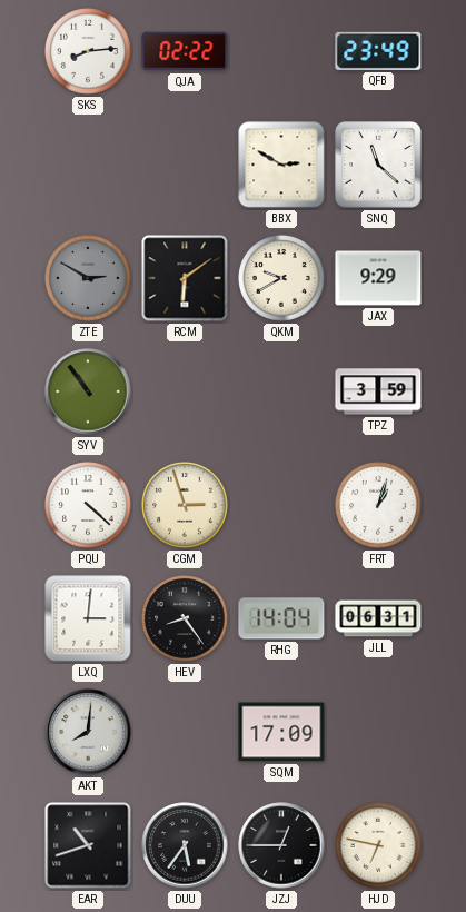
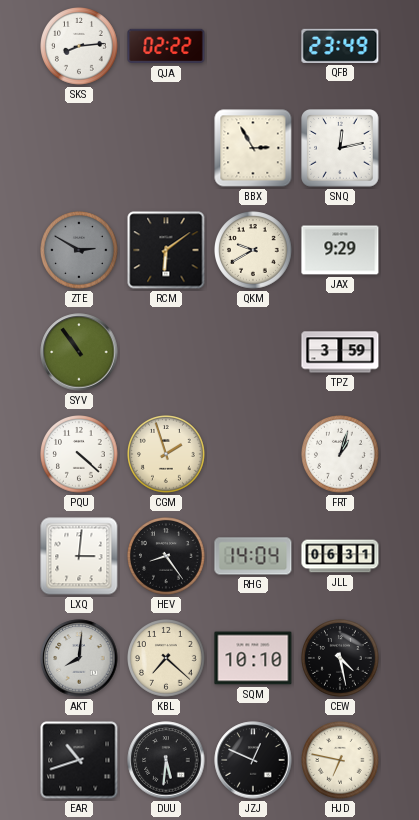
BBX: 2:50 -> 2:55
SNQ: 11:22 -> 12:13
CGM: 2:57 -> 1:57
KBL: none -> 7:22
SQM: 17:09 -> 10:10
CEW: none -> 4:28
DUU: 5:36 -> 5:31
JZJ: 12:45 -> 12:49
